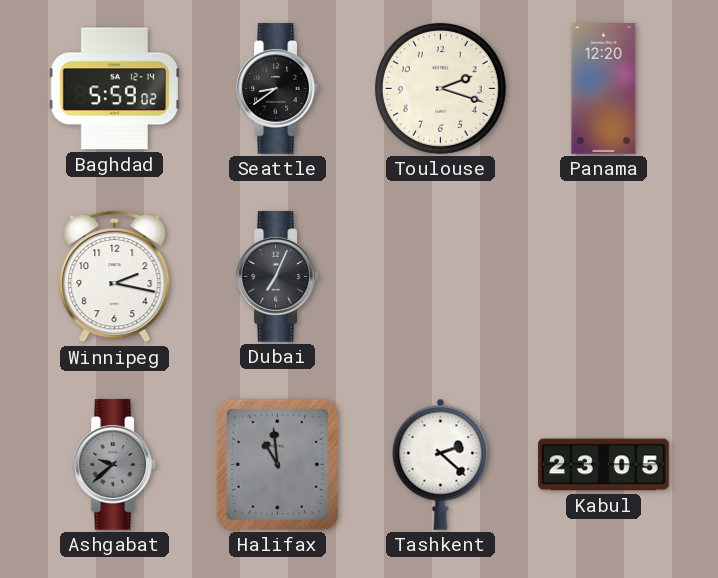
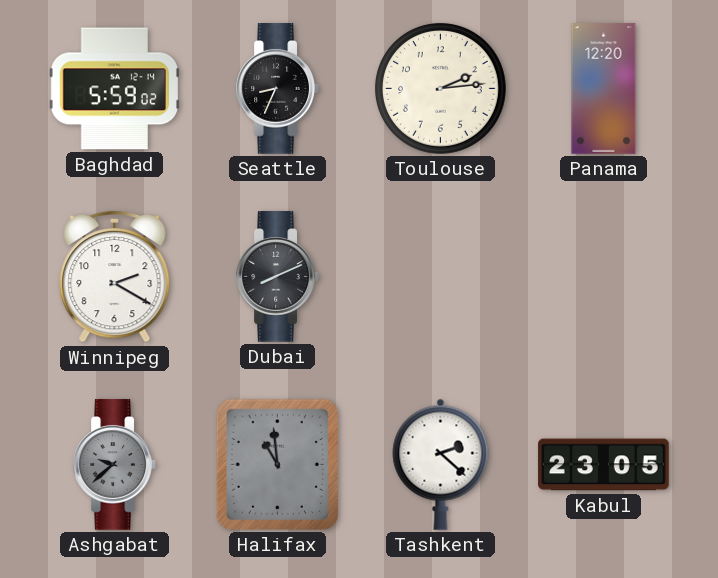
Seattle: 8:39 -> 8:34
Toulouse: 2:18 -> 2:14
Winnipeg: 2:17 -> 2:20
Dubai: 7:04 -> 8:11
